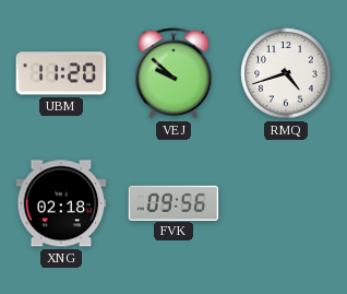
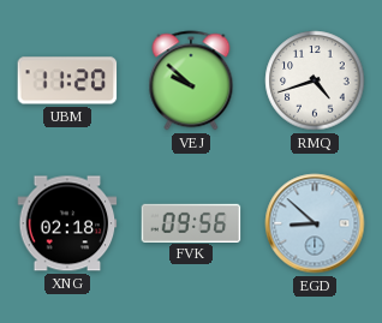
EGD: none -> 8:52
